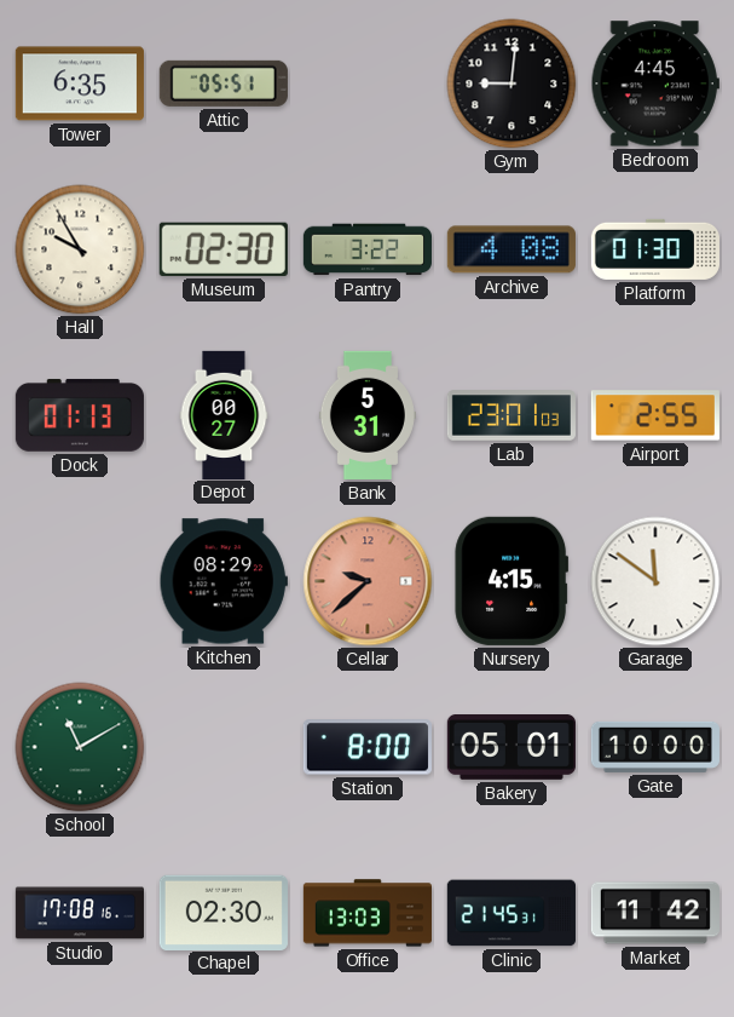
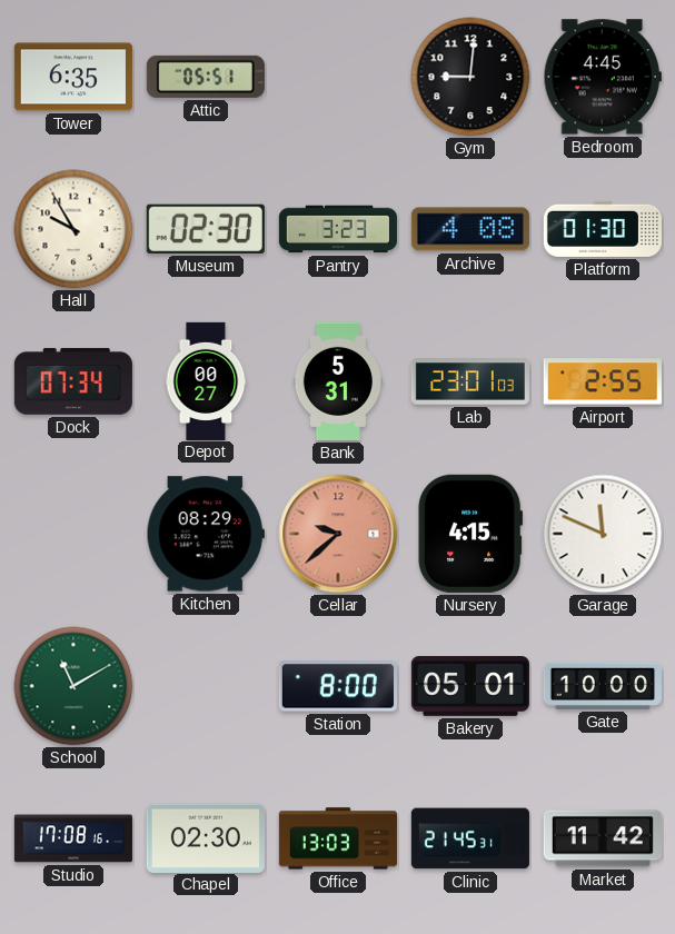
Pantry: 3:22 -> 3:23
Dock: 01:13 -> 07:34
Garage: 11:51 -> 11:49
